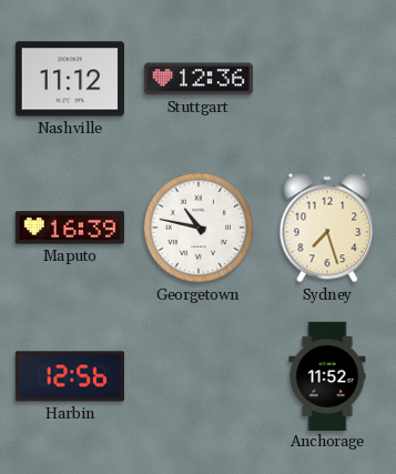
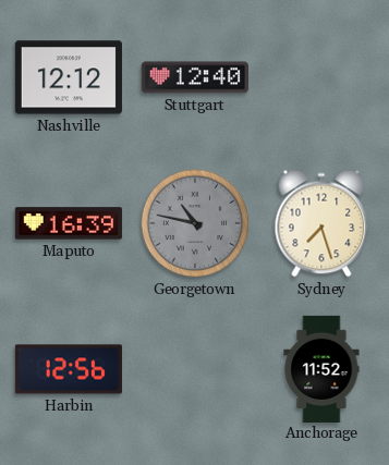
Nashville: 11:12 -> 12:12
Stuttgart: 12:36 -> 12:40
Georgetown dial: white -> grey
